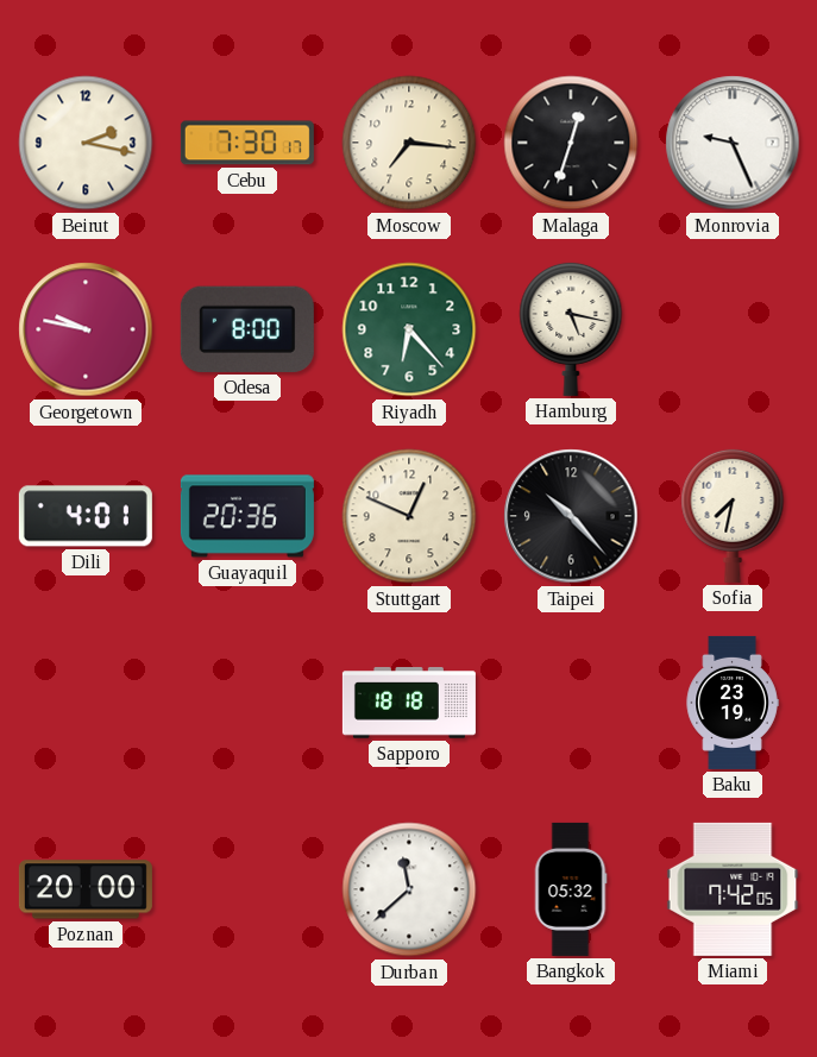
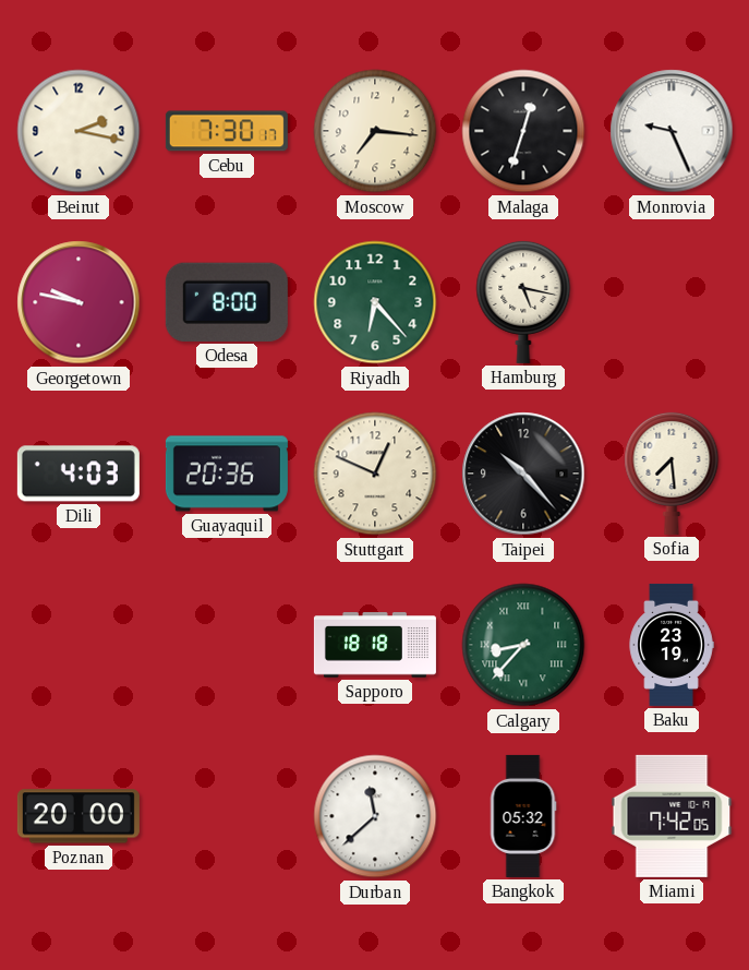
Dili: 4:01 -> 4:03
Sofia: 7:32 -> 7:29
Calgary: none -> 8:37
